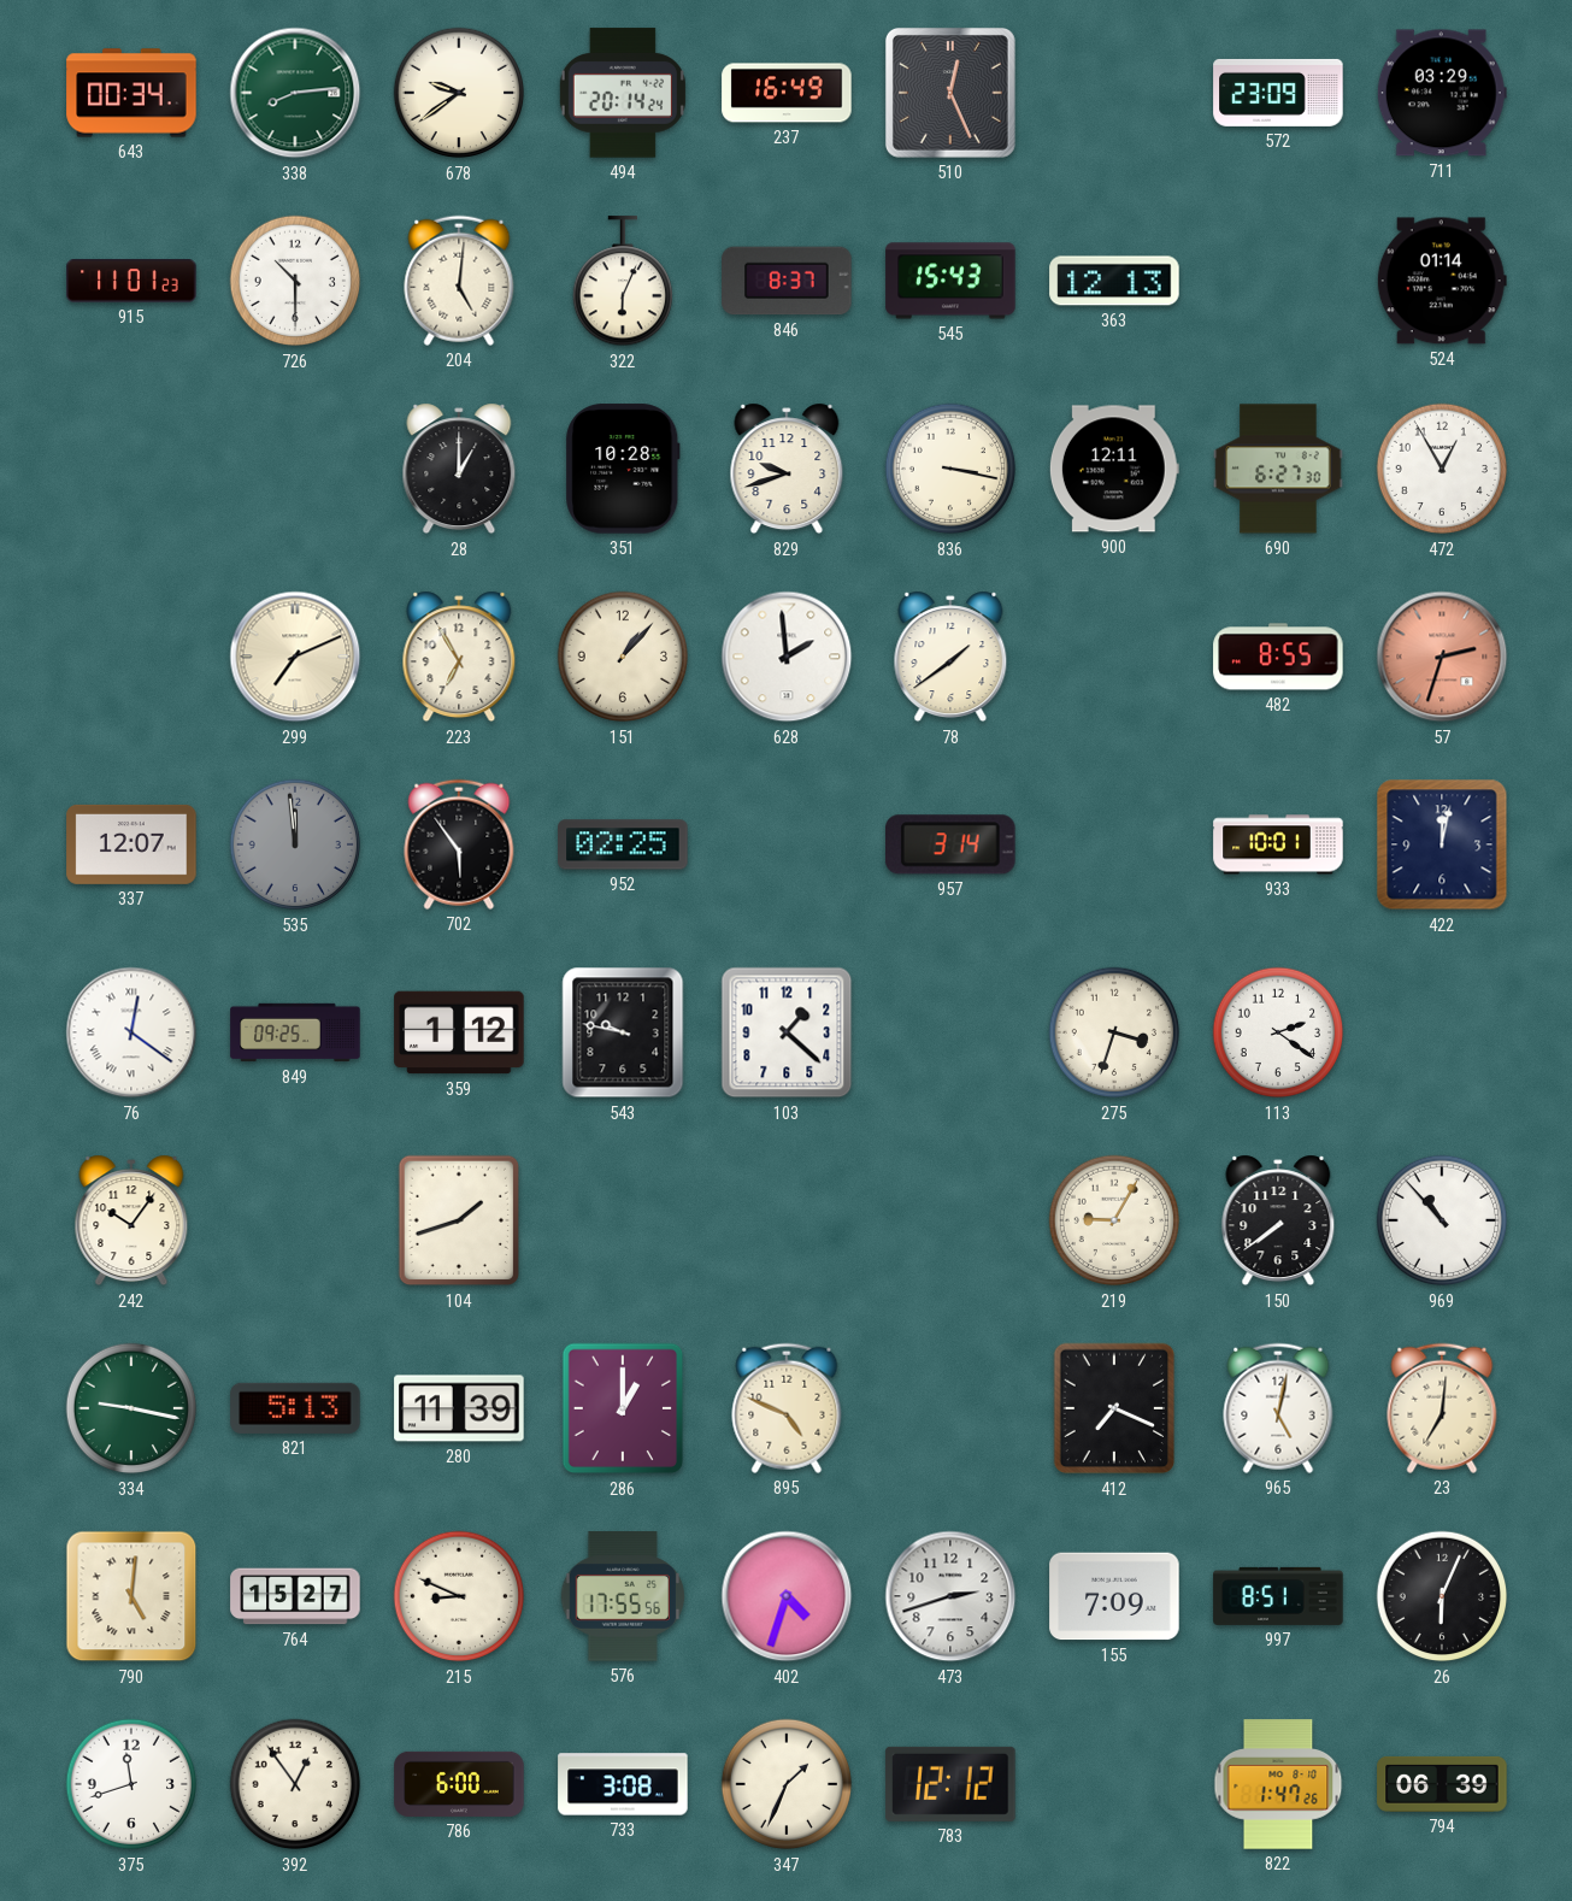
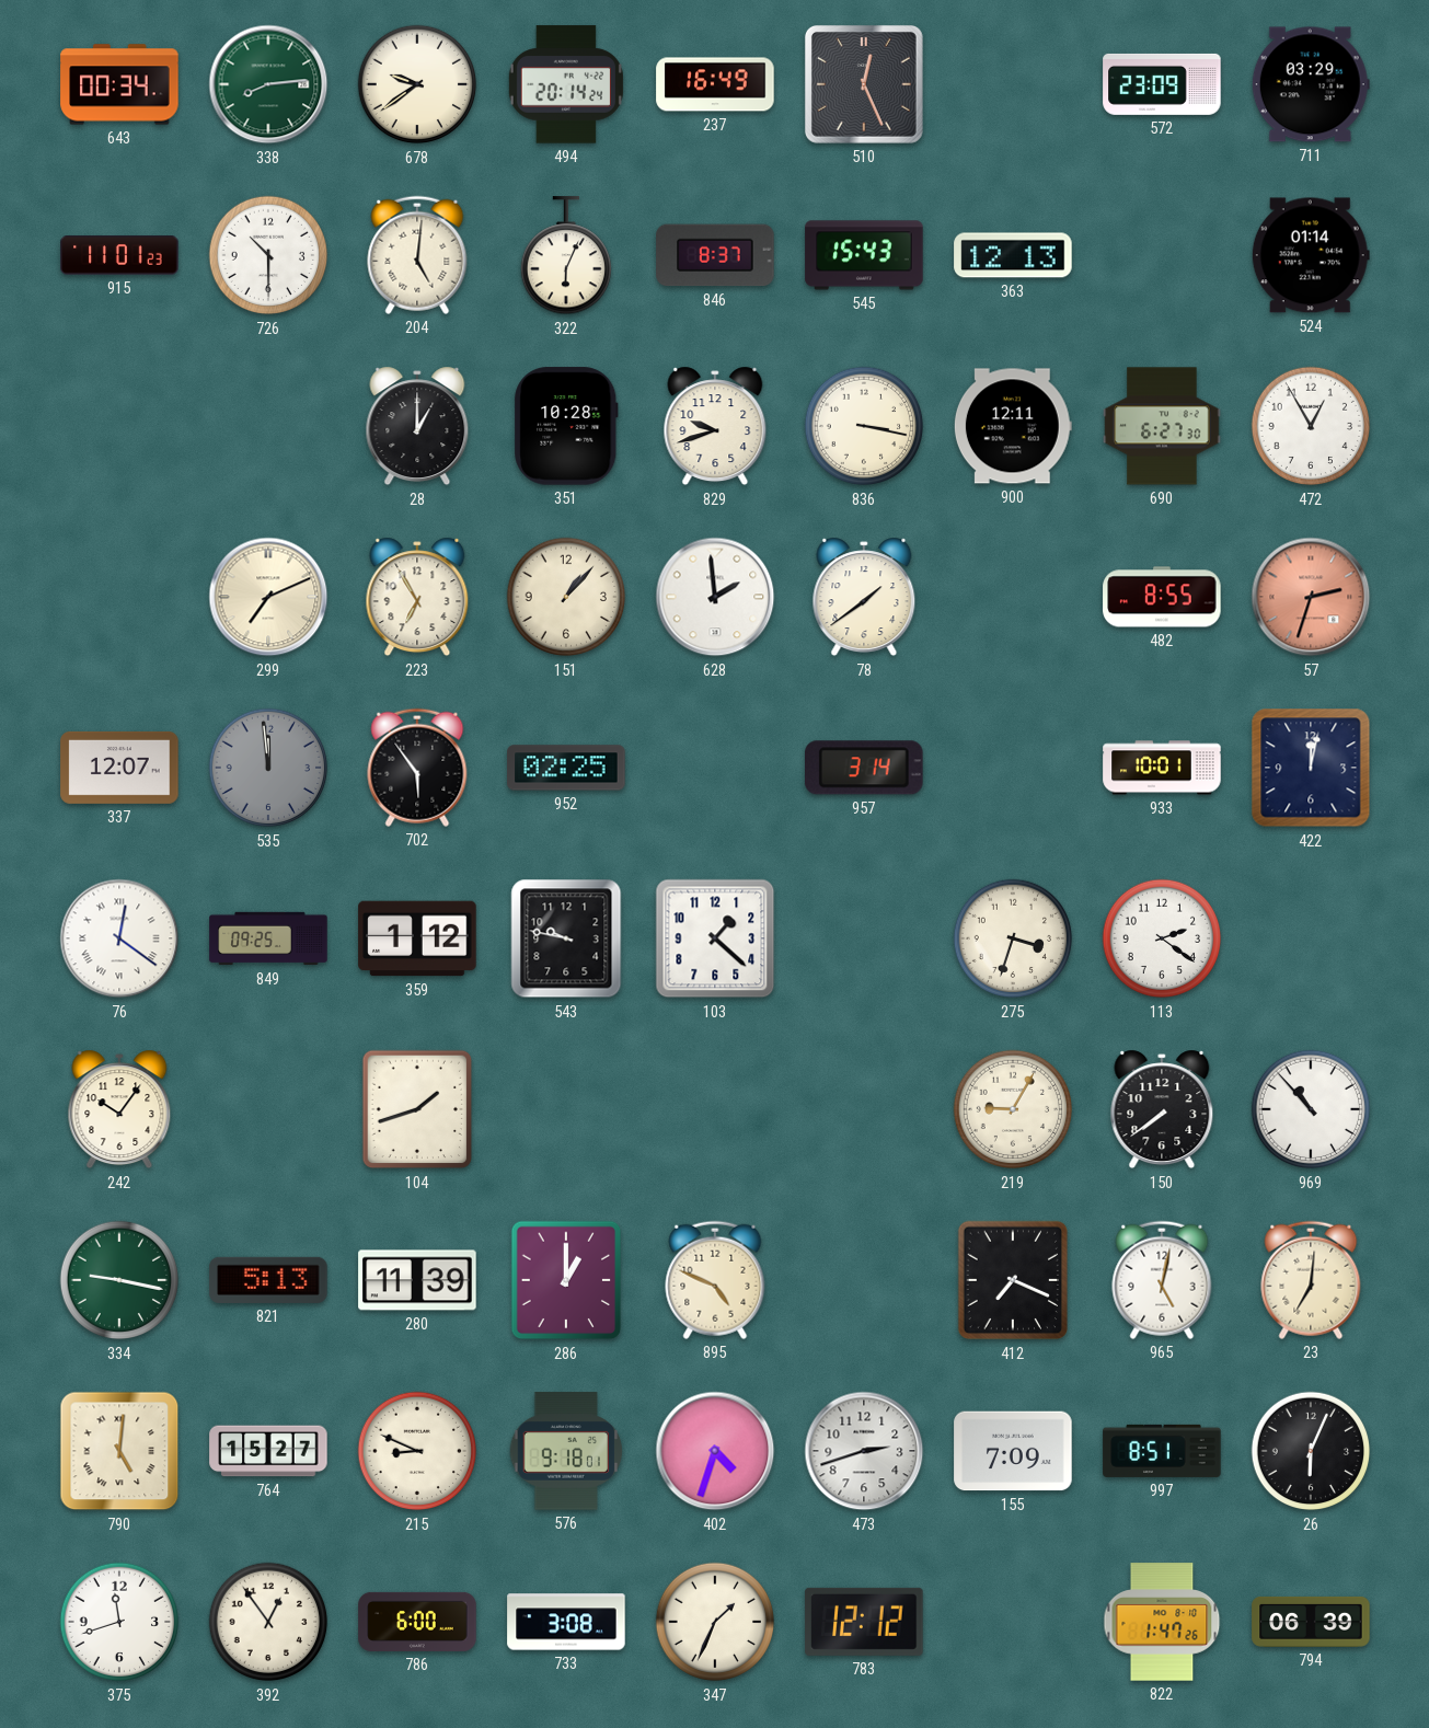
576: 17:55 -> 9:18
